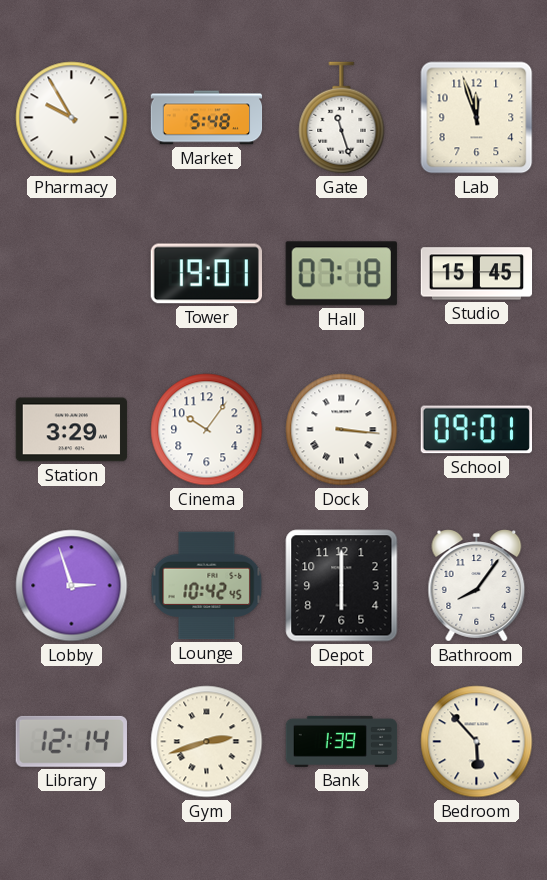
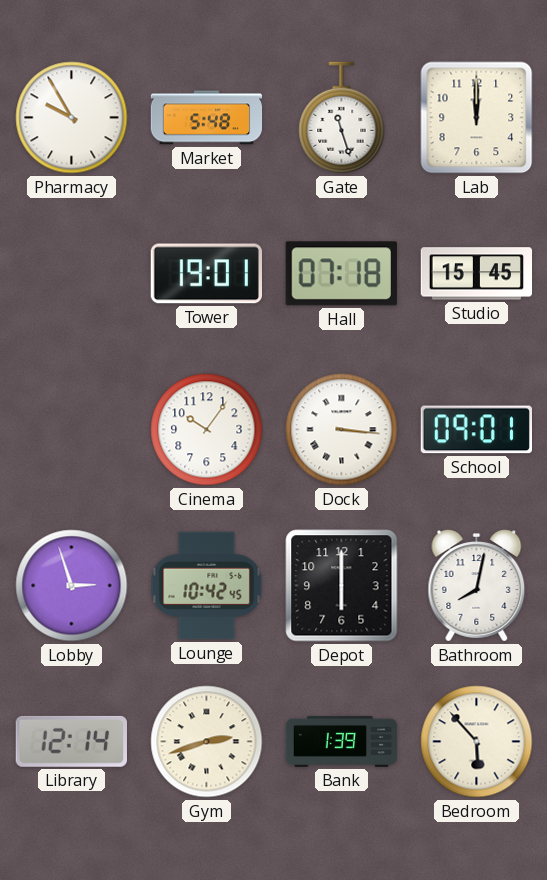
Lab: 11:57 -> 12:00
Station: 3:29 -> none
Bathroom: 8:06 -> 8:02
